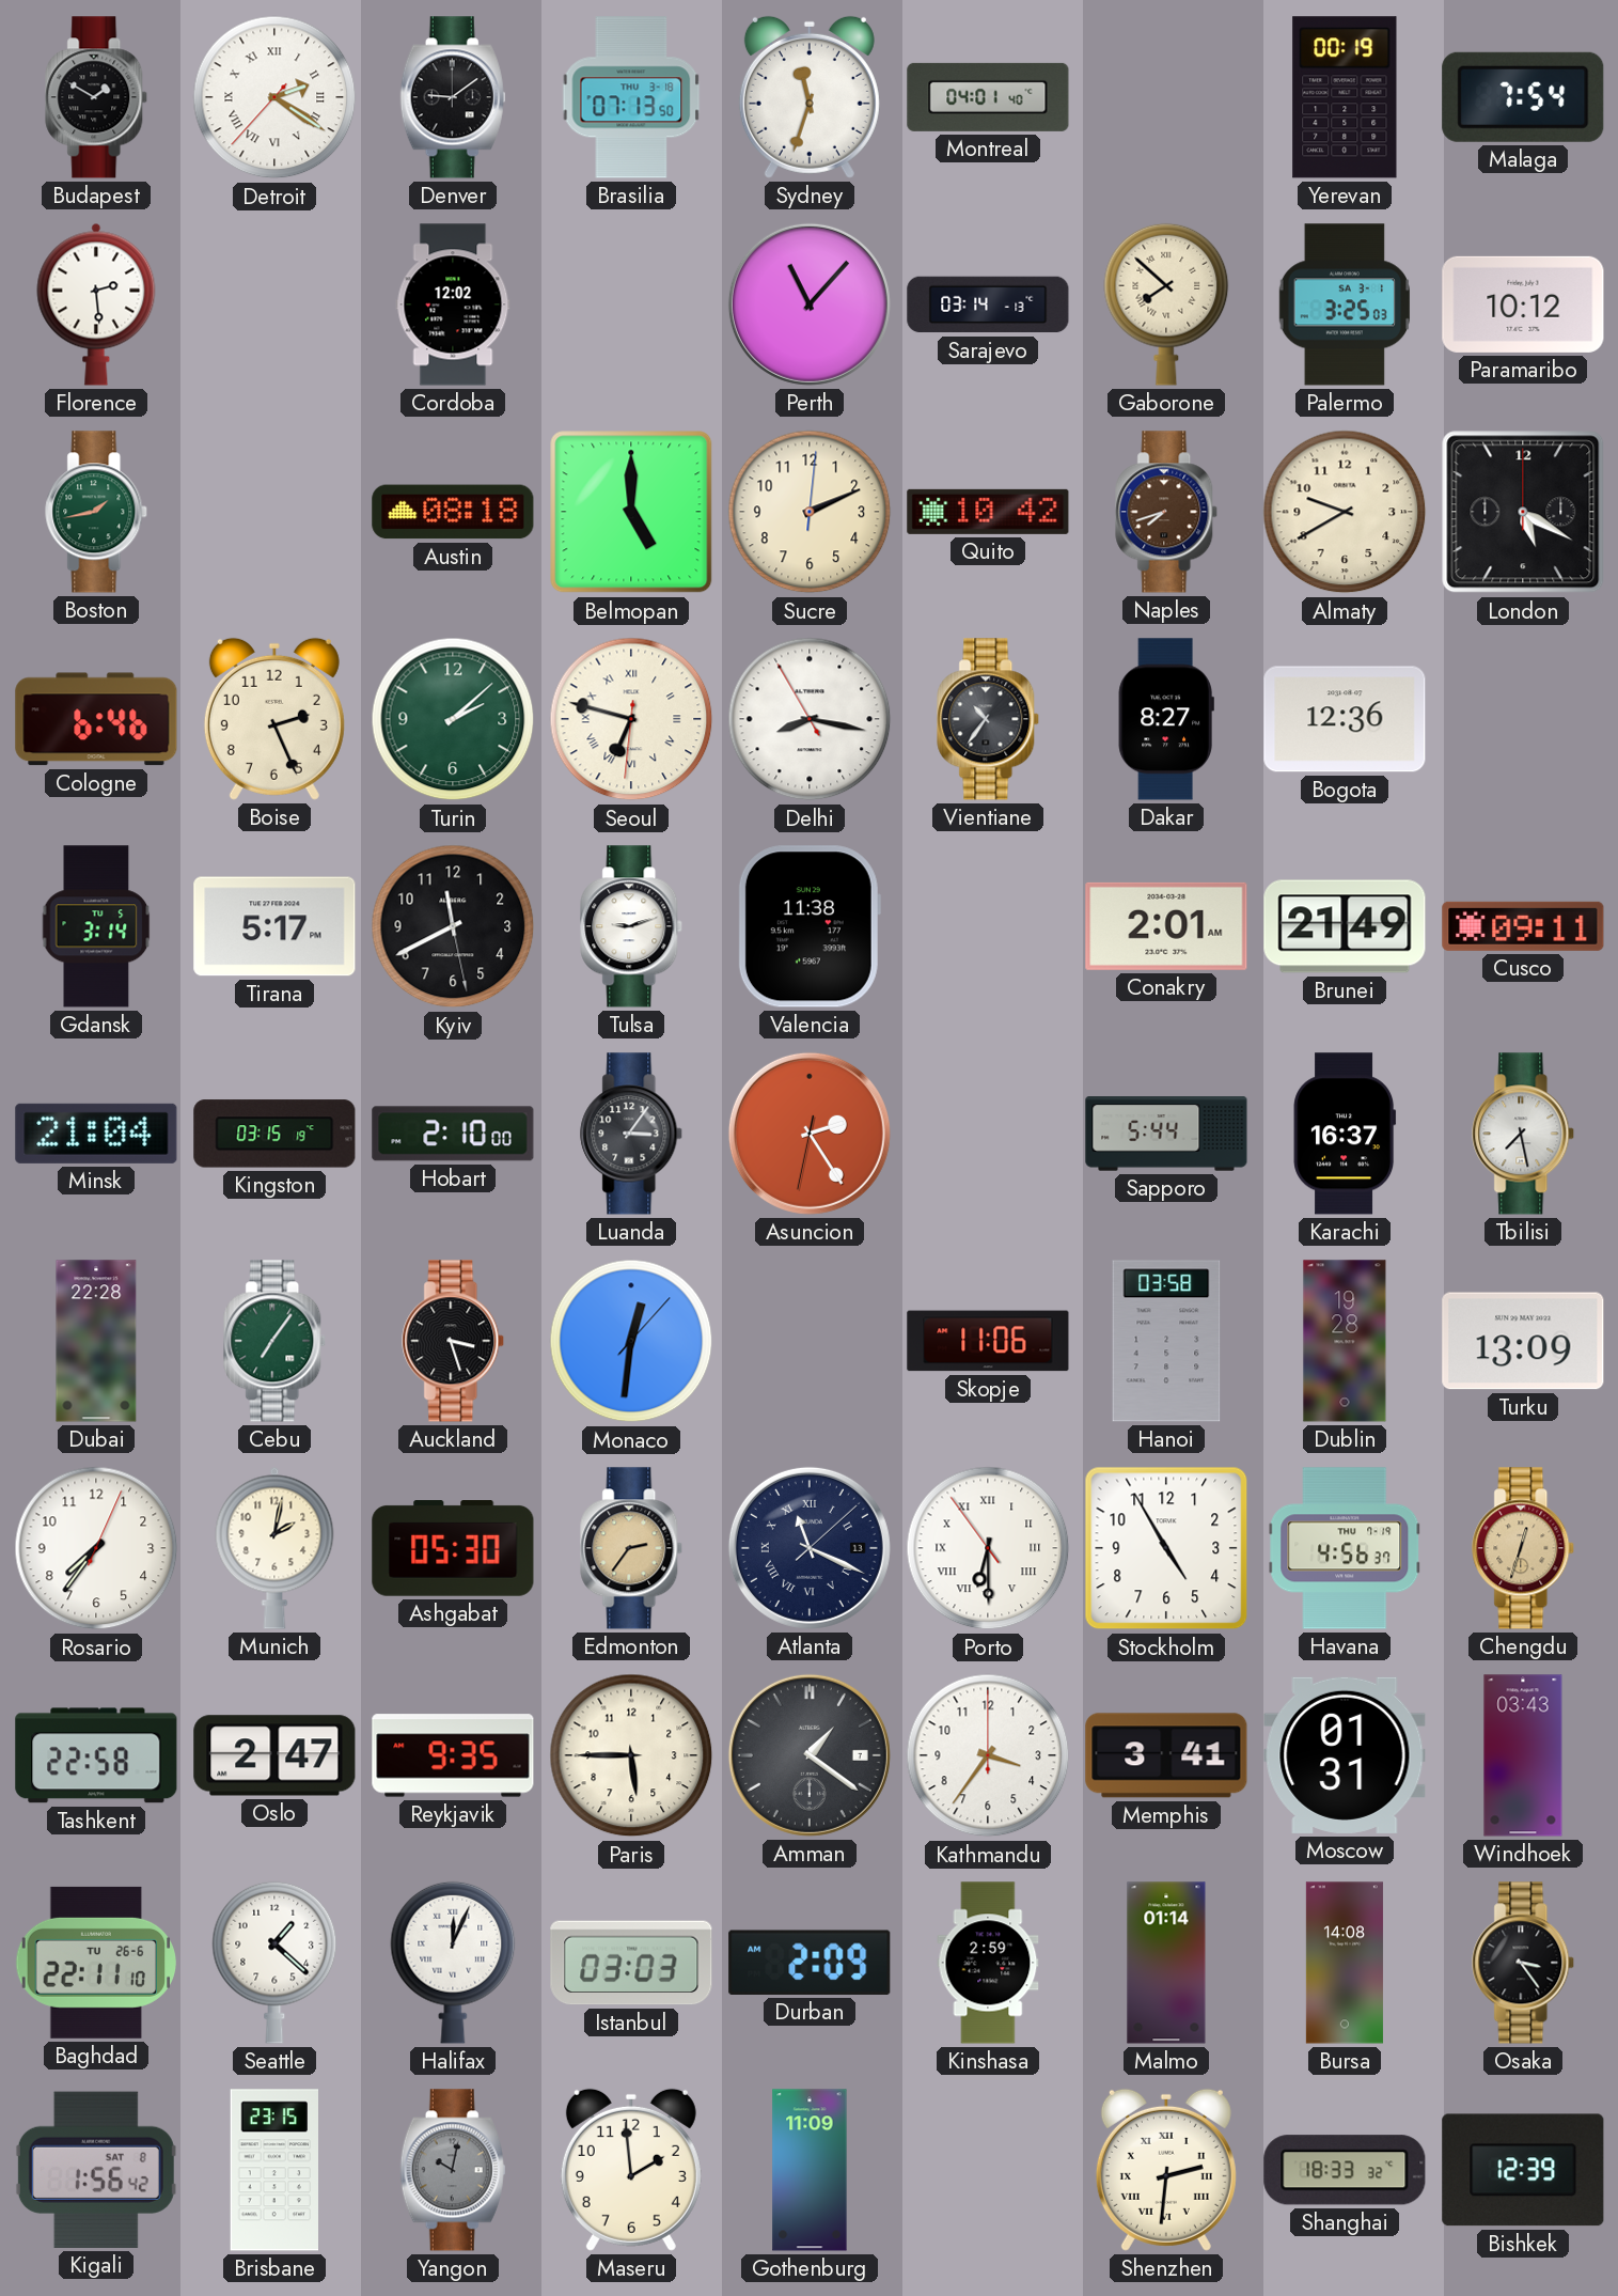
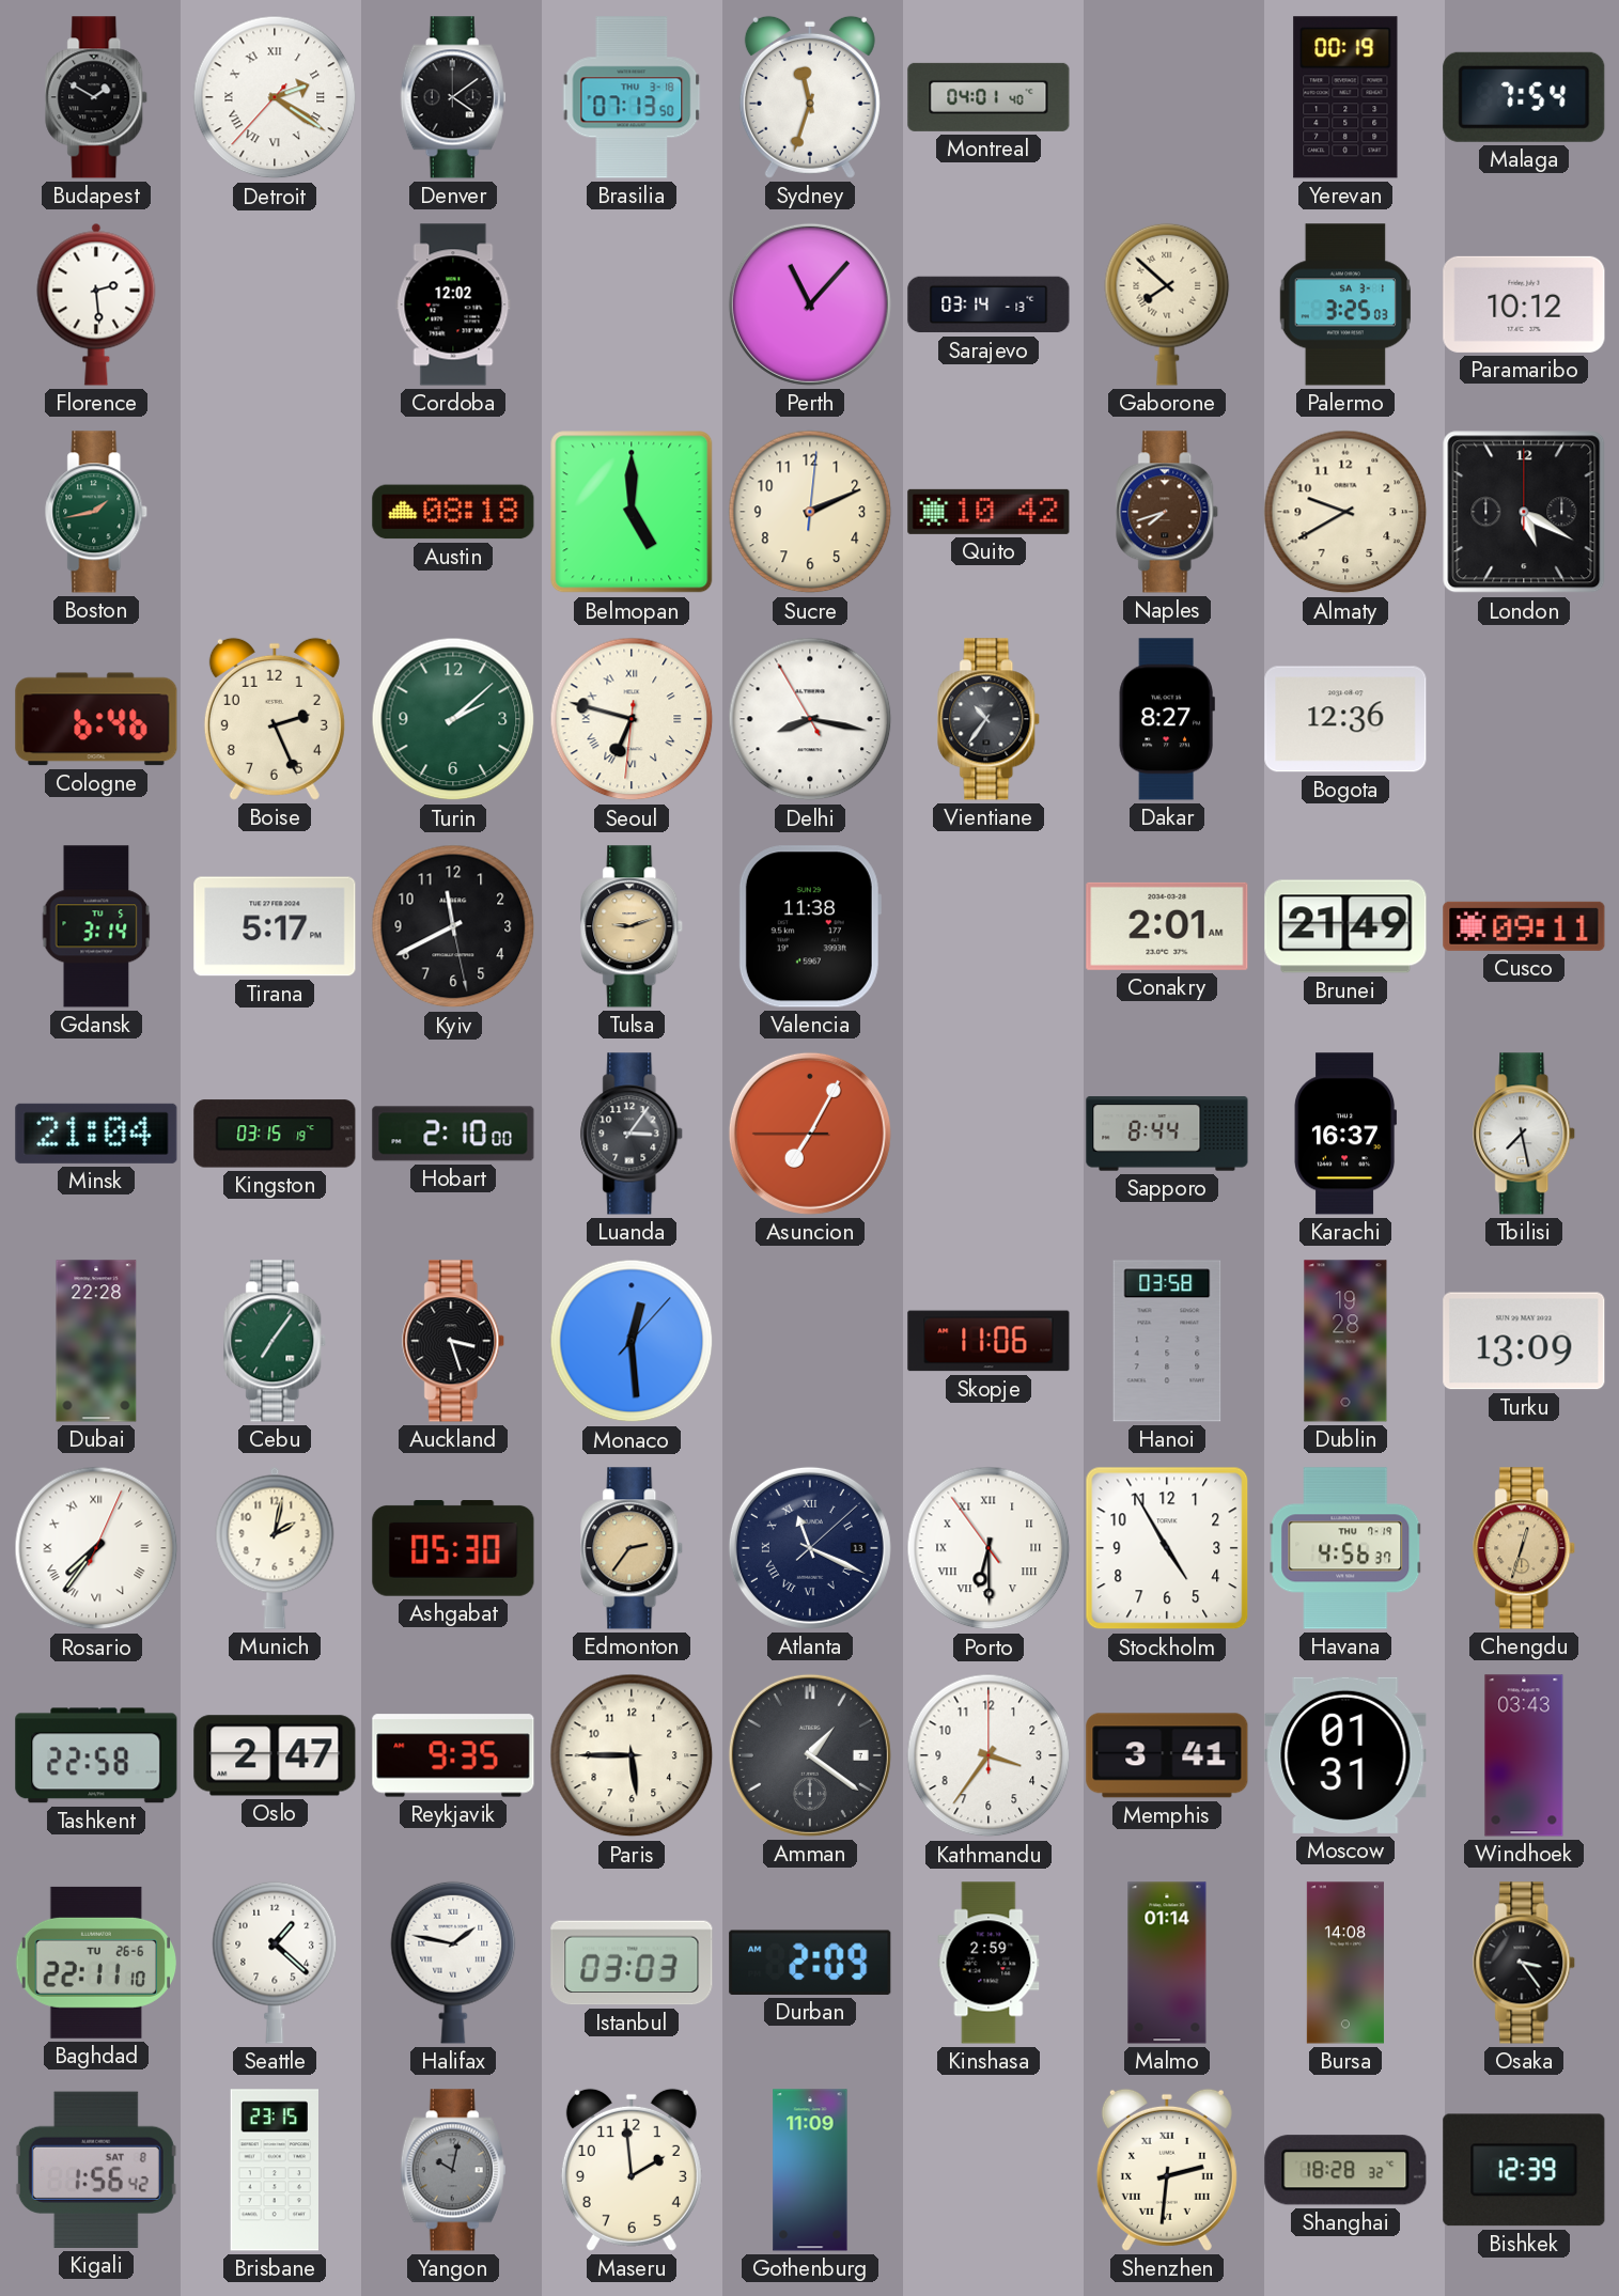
Denver: 9:09 -> 4:09
Tulsa dial: white -> champagne
Asuncion: 2:24 -> 7:04
Sapporo: 5:44 -> 8:44
Monaco: 12:31 -> 12:29
Rosario numerals: Arabic -> Roman
Halifax: 12:04 -> 1:47
Shanghai: 18:33 -> 18:28
